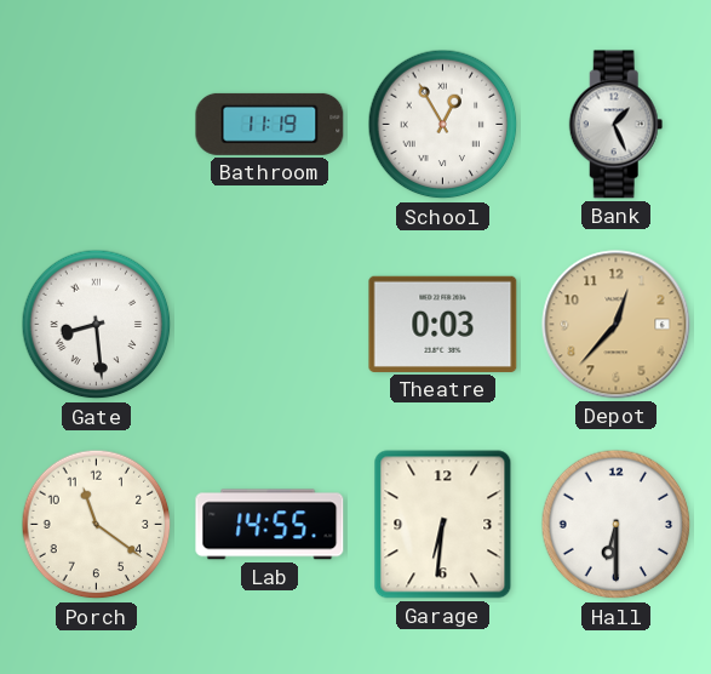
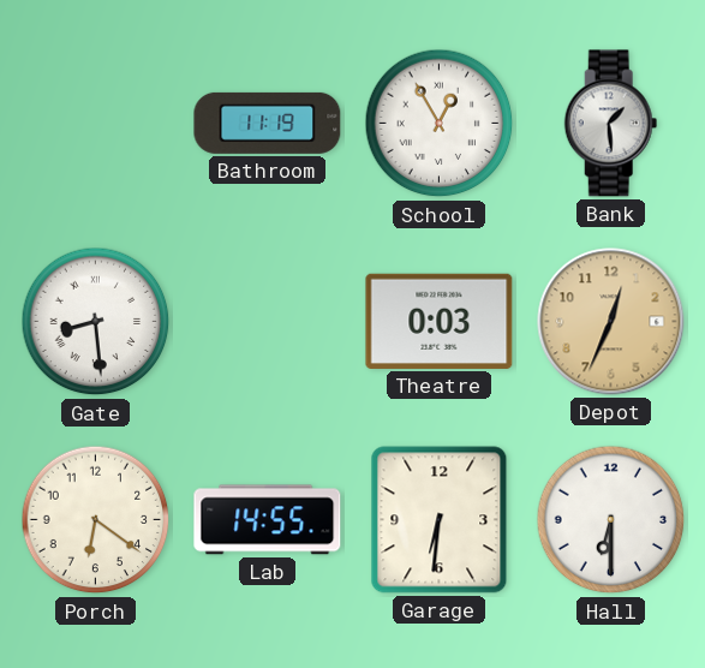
Bank: 1:26 -> 1:29
Depot: 12:37 -> 12:34
Porch: 11:21 -> 6:21
